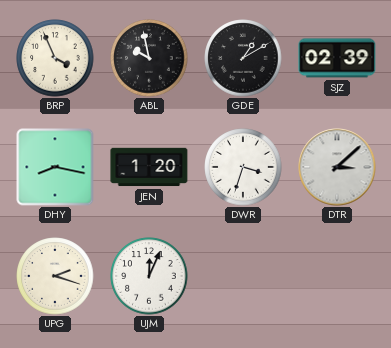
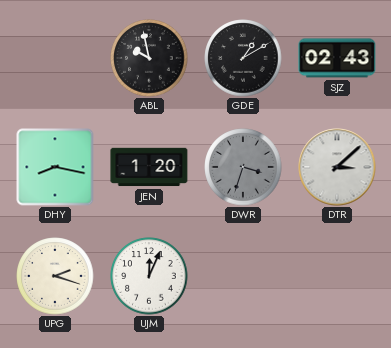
BRP: 3:56 -> none
SJZ: 02:39 -> 02:43
DWR dial: white -> grey
